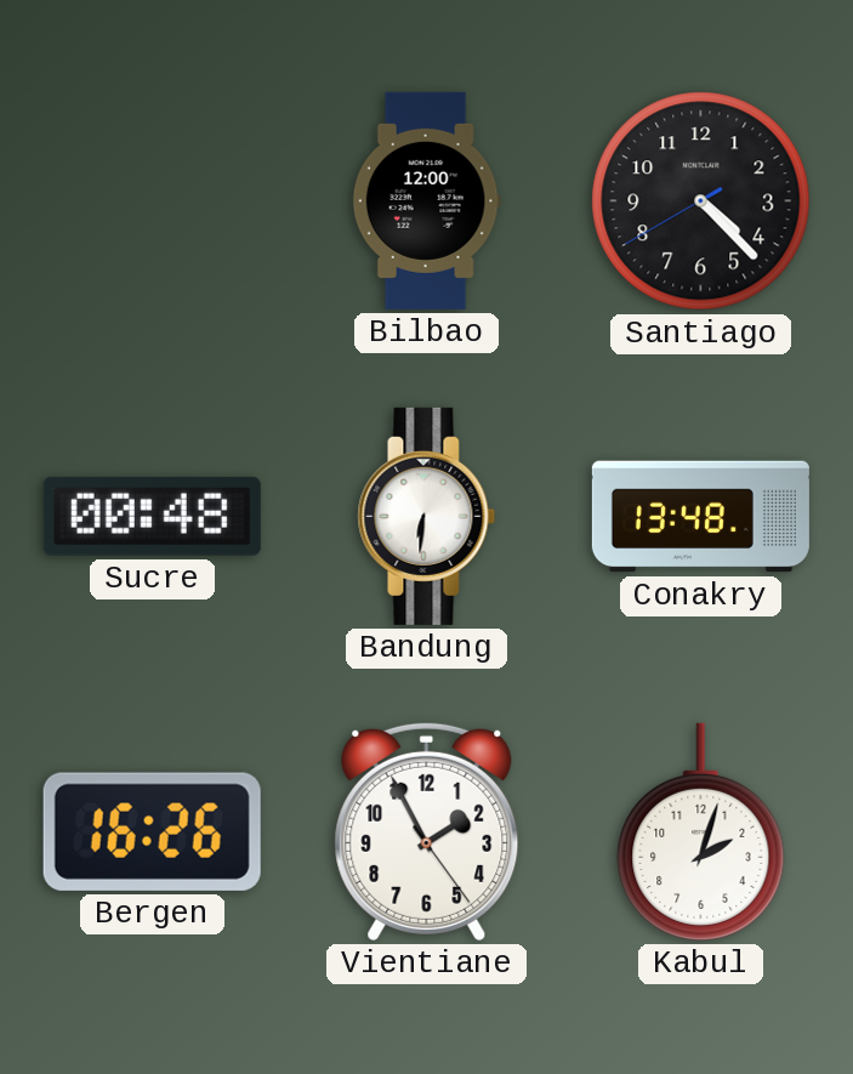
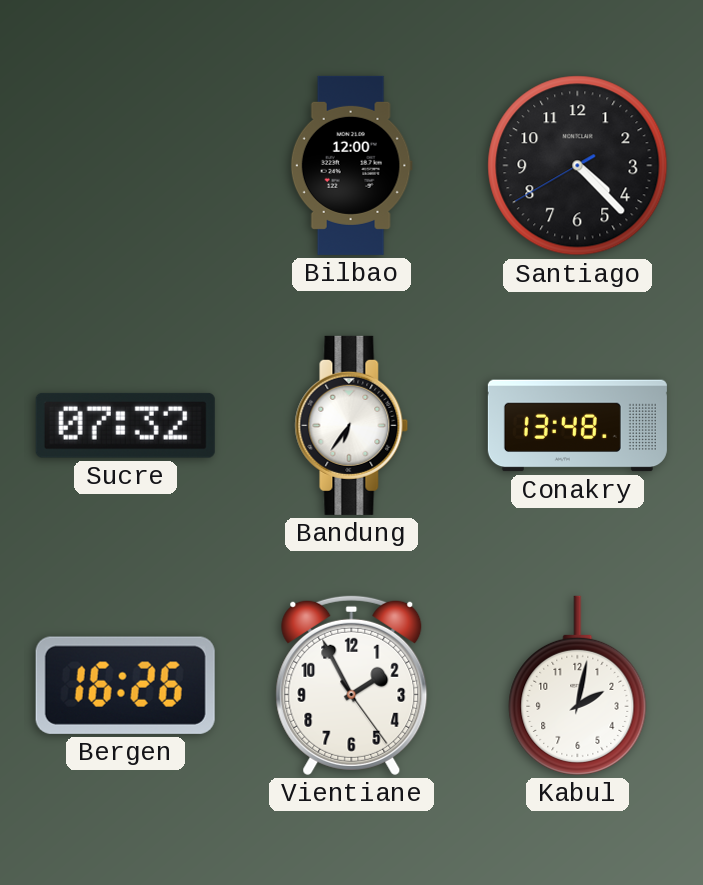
Sucre: 00:48 -> 07:32
Bandung: 6:31 -> 6:36
Kabul: 2:03 -> 2:02
